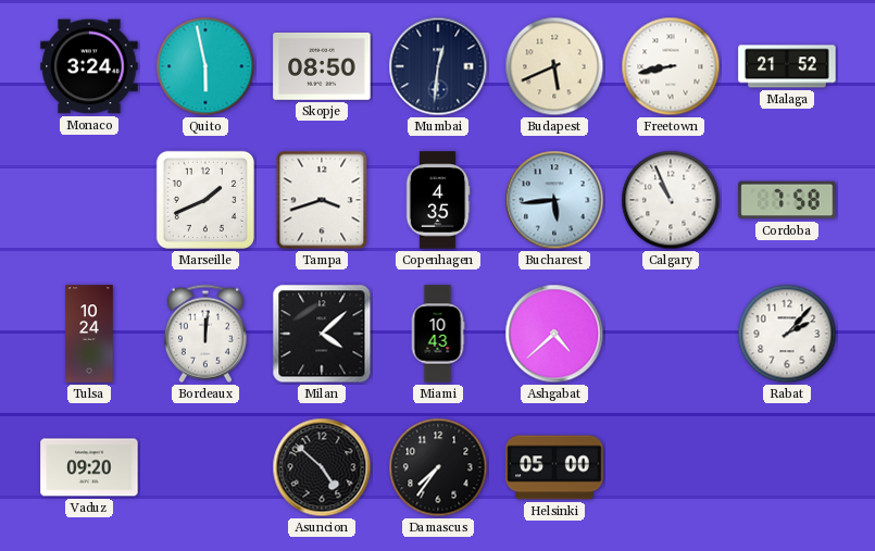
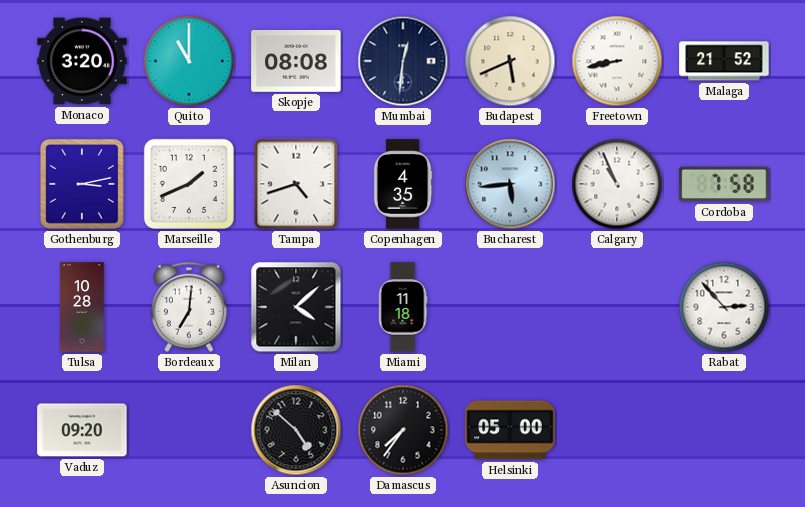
Monaco: 3:24 -> 3:20
Quito: 5:58 -> 11:00
Skopje: 08:50 -> 08:08
Gothenburg: none -> 3:13
Tampa: 3:42 -> 4:42
Tulsa: 10:24 -> 10:28
Bordeaux: 12:01 -> 7:01
Miami: 10:43 -> 11:18
Ashgabat: 4:38 -> none
Rabat: 2:07 -> 2:53
